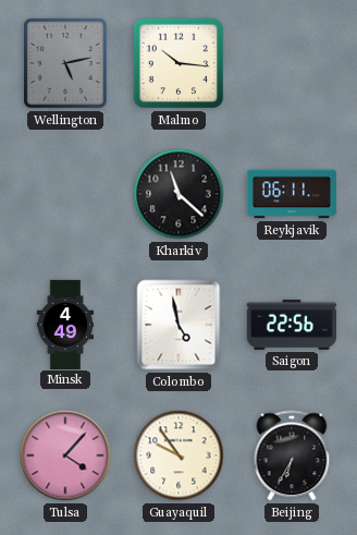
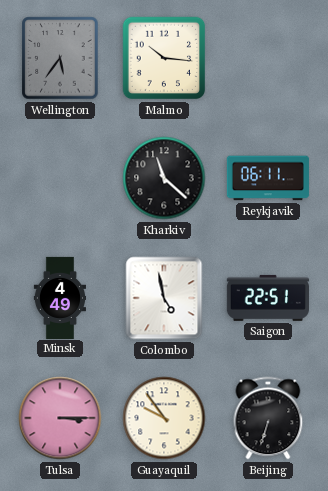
Wellington: 5:13 -> 5:36
Saigon: 22:56 -> 22:51
Tulsa: 4:07 -> 3:15
Beijing: 6:35 -> 6:33
